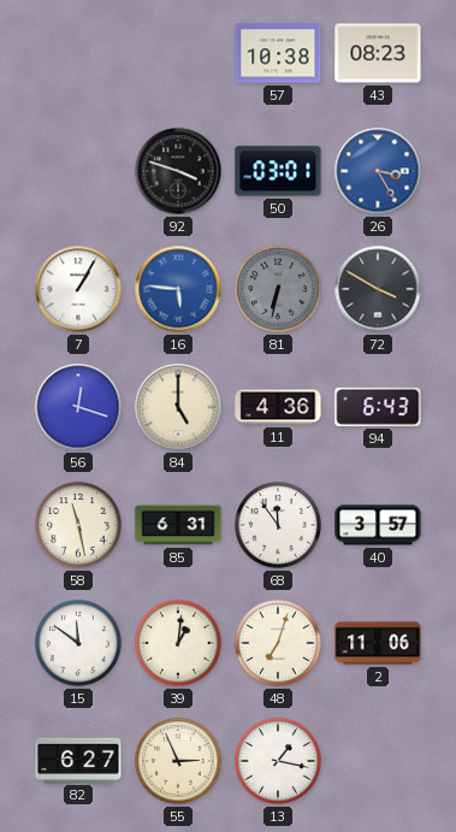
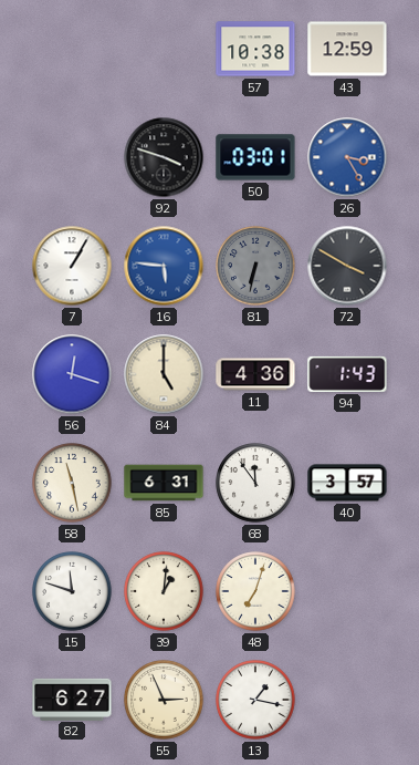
43: 08:23 -> 12:59
94: 6:43 -> 1:43
15: 11:51 -> 11:48
2: 11:06 -> none
